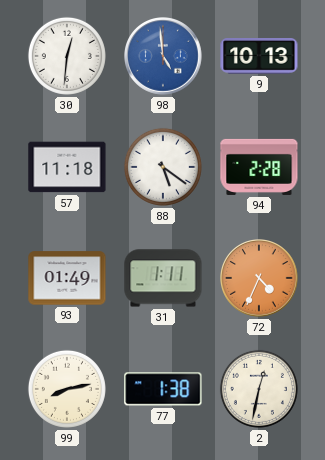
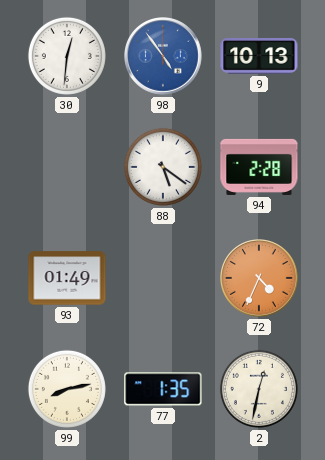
98: 4:59 -> 4:54
57: 11:18 -> none
31: 1:11 -> none
77: 1:38 -> 1:35
